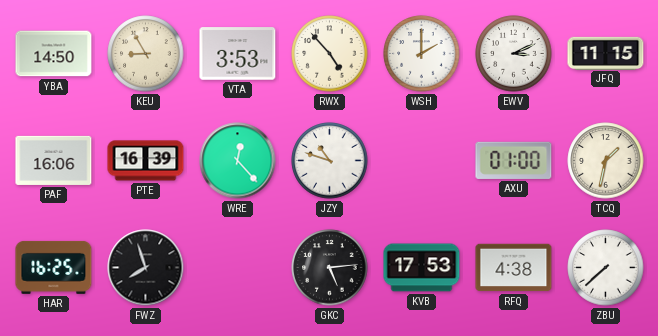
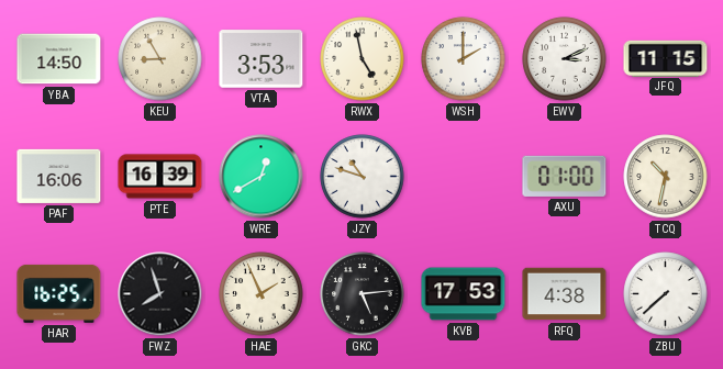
RWX: 4:53 -> 4:58
WRE: 12:23 -> 12:40
TCQ: 1:32 -> 10:32
HAE: none -> 1:56
